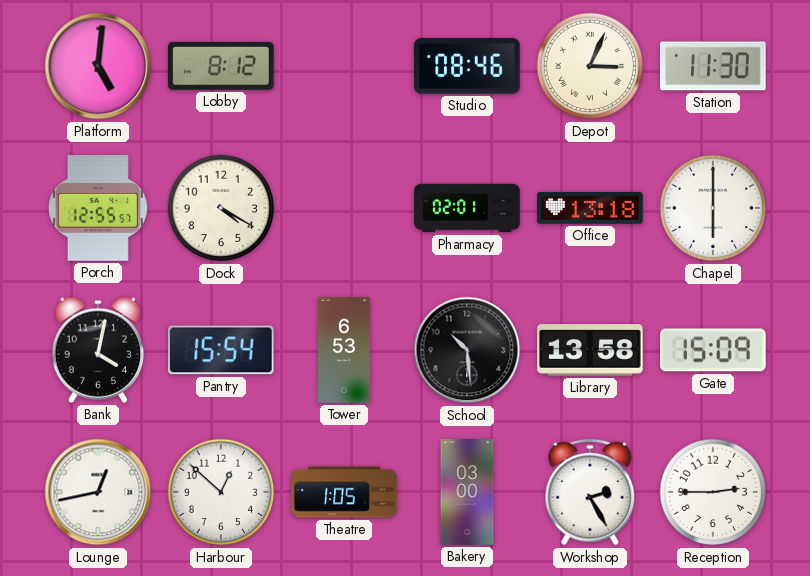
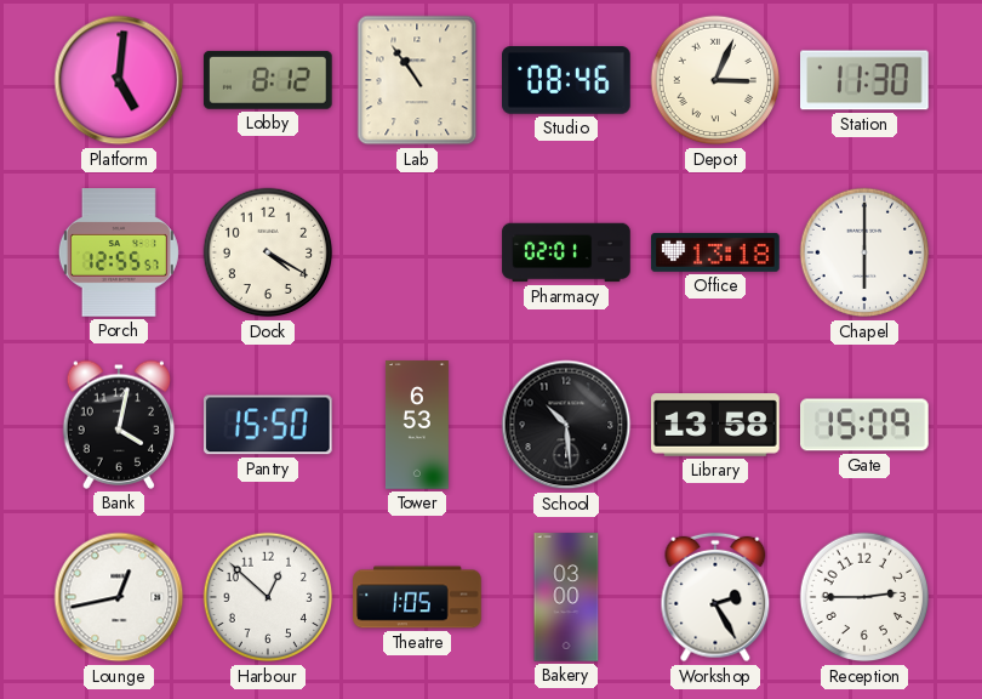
Lab: none -> 10:54
Pantry: 15:54 -> 15:50
